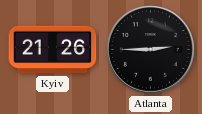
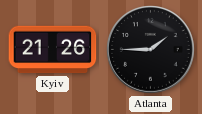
Atlanta: 2:45 -> 1:45
